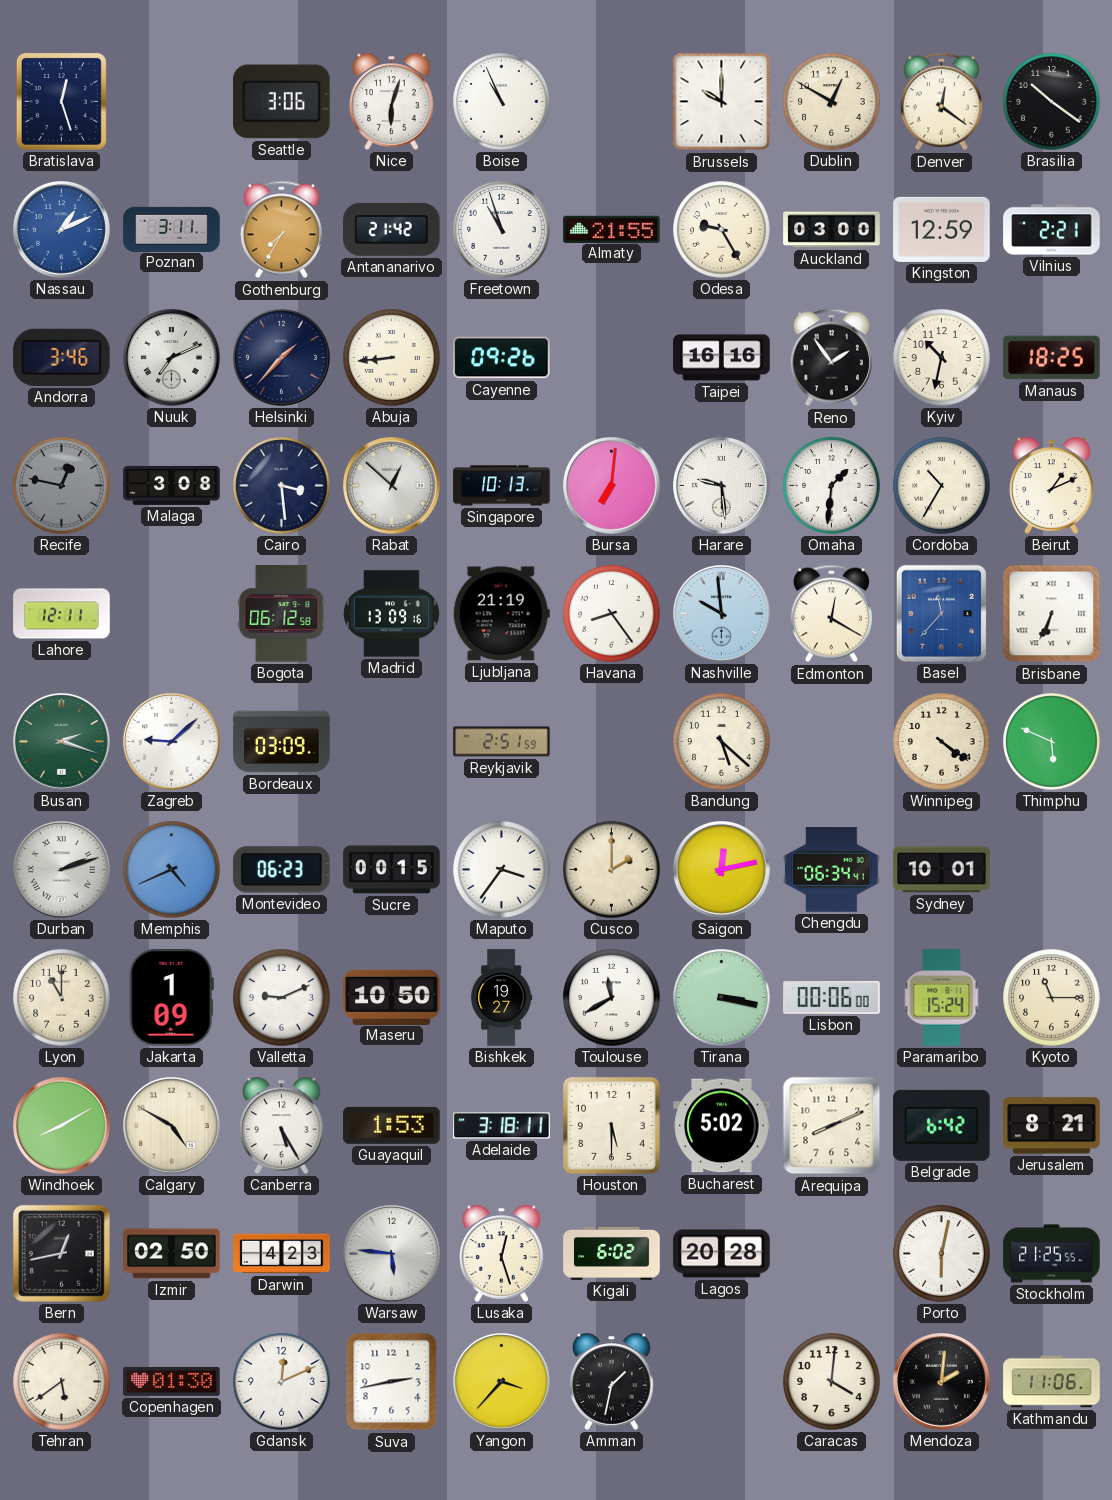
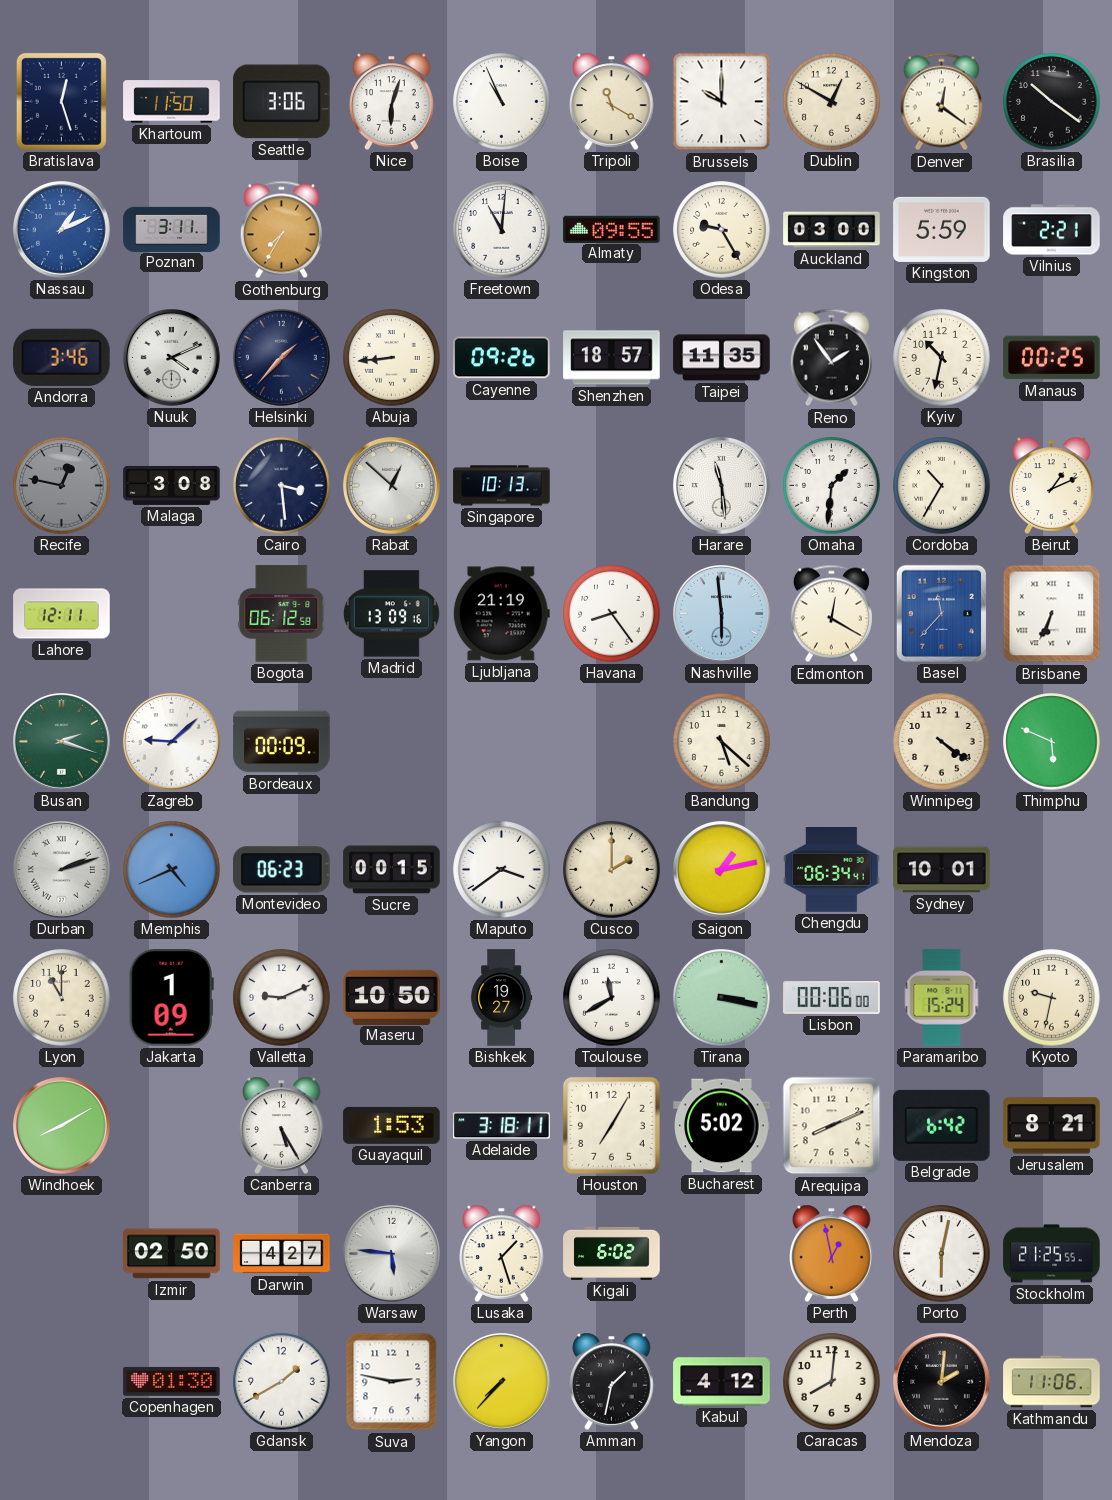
Khartoum: none -> 11:50
Tripoli: none -> 11:20
Antananarivo: 21:42 -> none
Freetown: 10:57 -> 11:01
Almaty: 21:55 -> 09:55
Kingston: 12:59 -> 5:59
Nuuk: 7:11 -> 4:11
Shenzhen: none -> 18:57
Taipei: 16:16 -> 11:35
Manaus: 18:25 -> 00:25
Bursa: 7:01 -> none
Harare: 9:29 -> 11:29
Nashville: 9:59 -> 5:59
Bordeaux: 03:09 -> 00:09
Reykjavik: 2:51 -> none
Maputo: 3:36 -> 3:39
Saigon: 12:13 -> 1:13
Kyoto: 11:15 -> 9:32
Calgary: 4:50 -> none
Houston: 5:30 -> 7:05
Bern: 12:43 -> none
Darwin: 4:23 -> 4:27
Lusaka: 12:27 -> 1:27
Lagos: 20:28 -> none
Perth: none -> 12:58
Tehran: 5:39 -> none
Gdansk: 12:11 -> 1:40
Suva: 2:43 -> 2:47
Yangon: 3:37 -> 7:37
Kabul: none -> 4:12
Caracas: 4:01 -> 8:01
